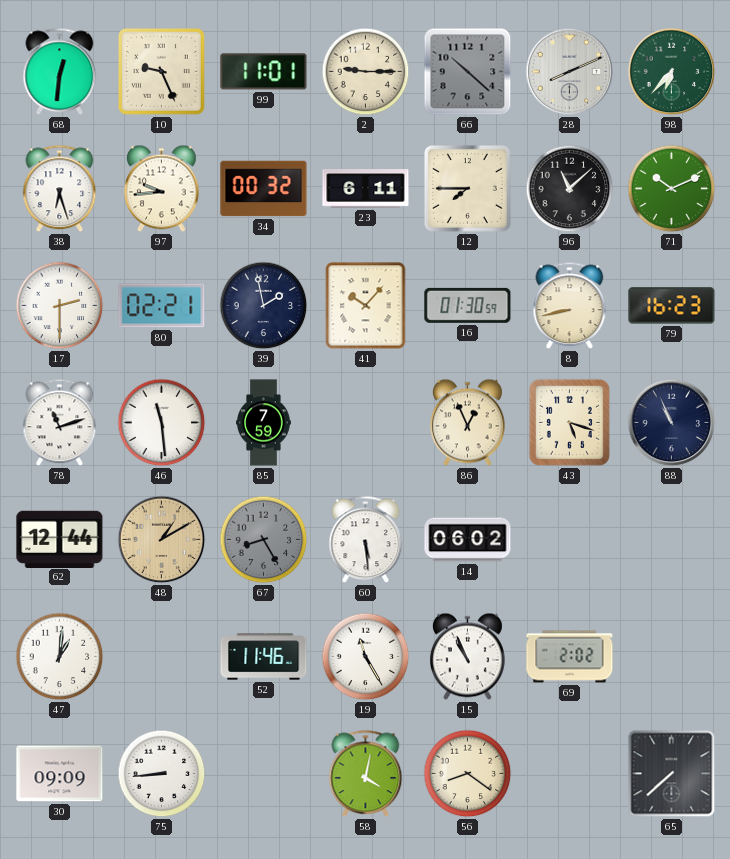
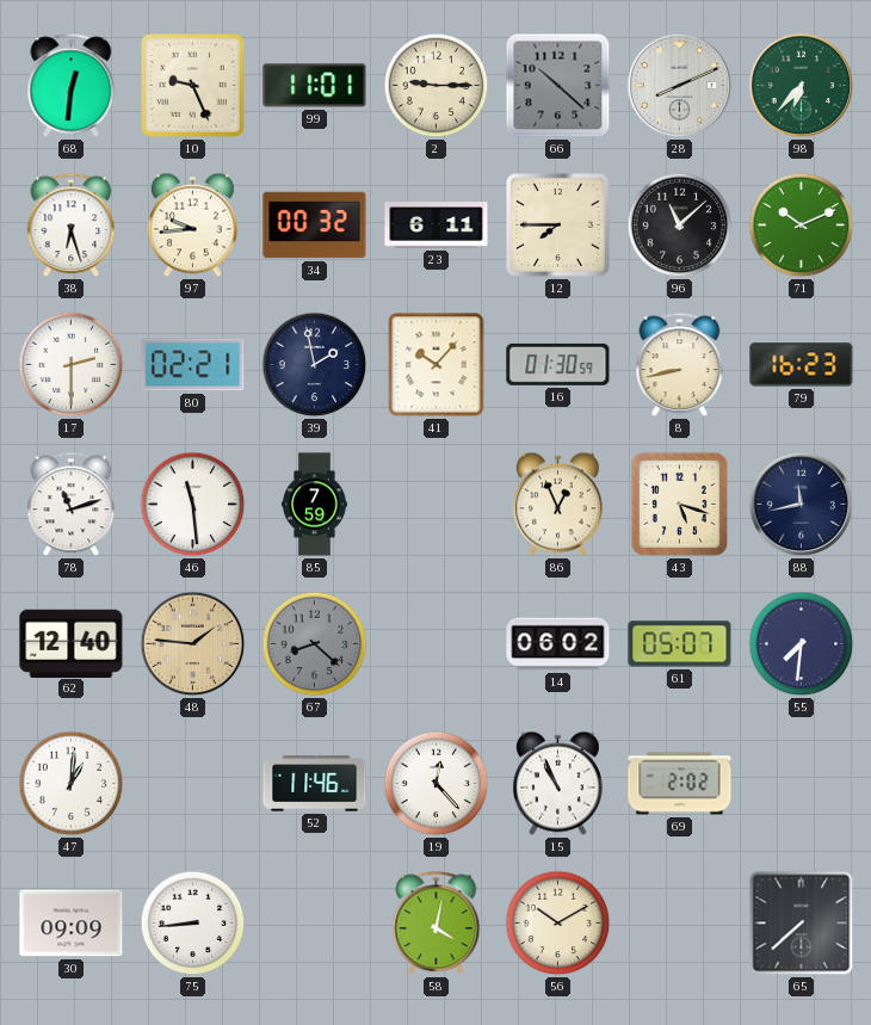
88: 10:56 -> 11:43
62: 12:44 -> 12:40
48: 1:10 -> 1:46
67: 8:25 -> 8:22
60: 5:29 -> none
61: none -> 05:07
55: none -> 7:31
19: 11:25 -> 12:23
56: 8:21 -> 10:10
